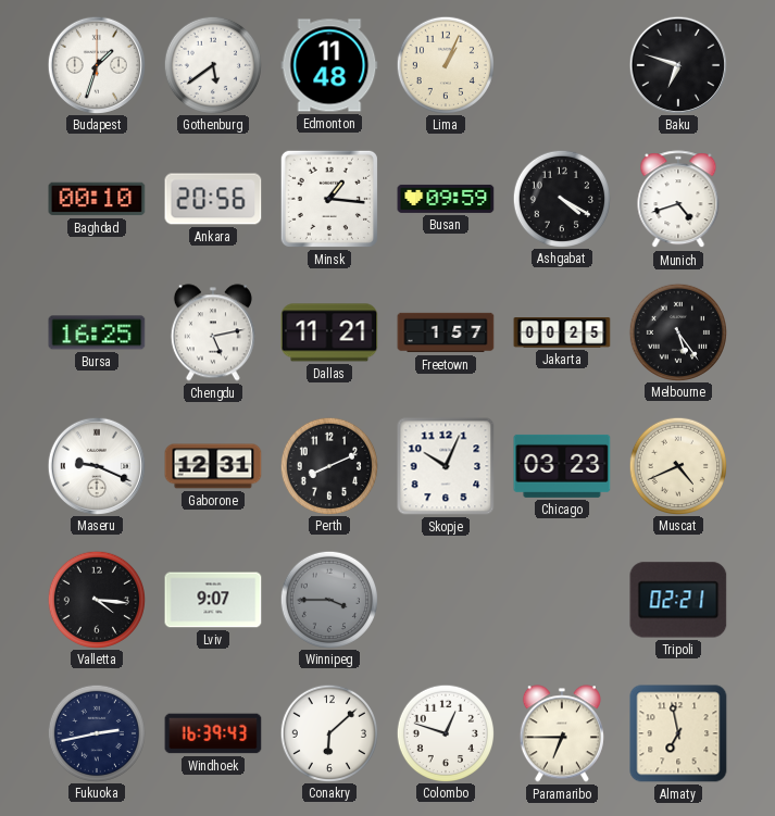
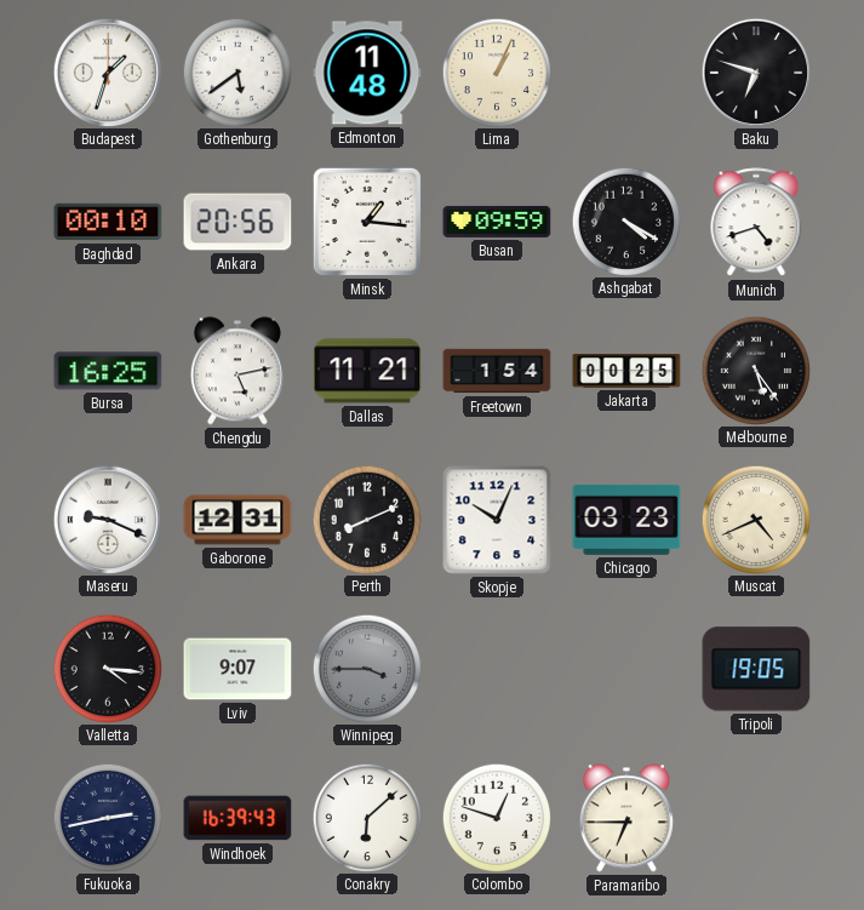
Freetown: 1:57 -> 1:54
Tripoli: 02:21 -> 19:05
Almaty: 6:58 -> none
